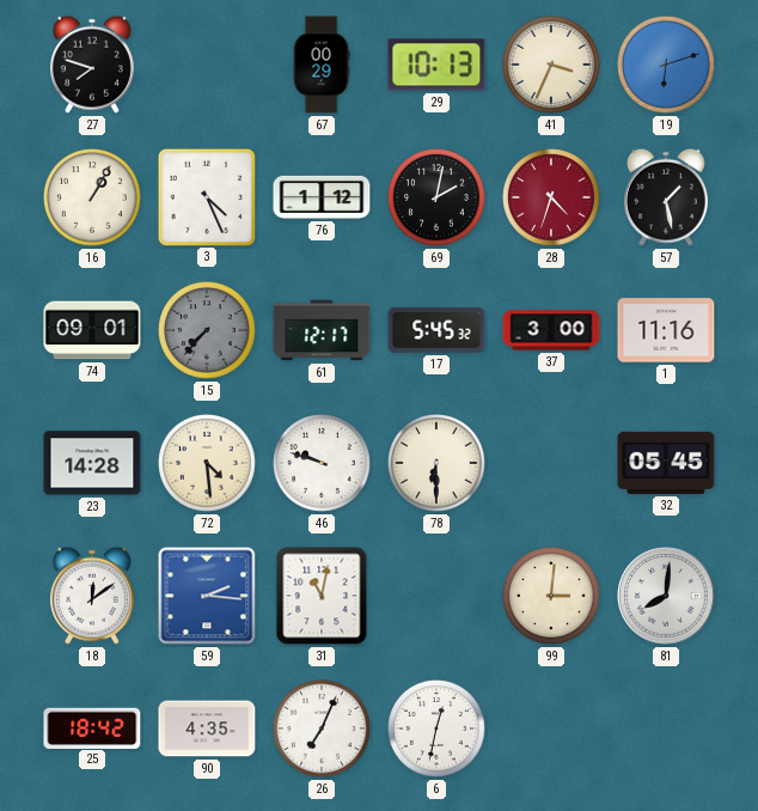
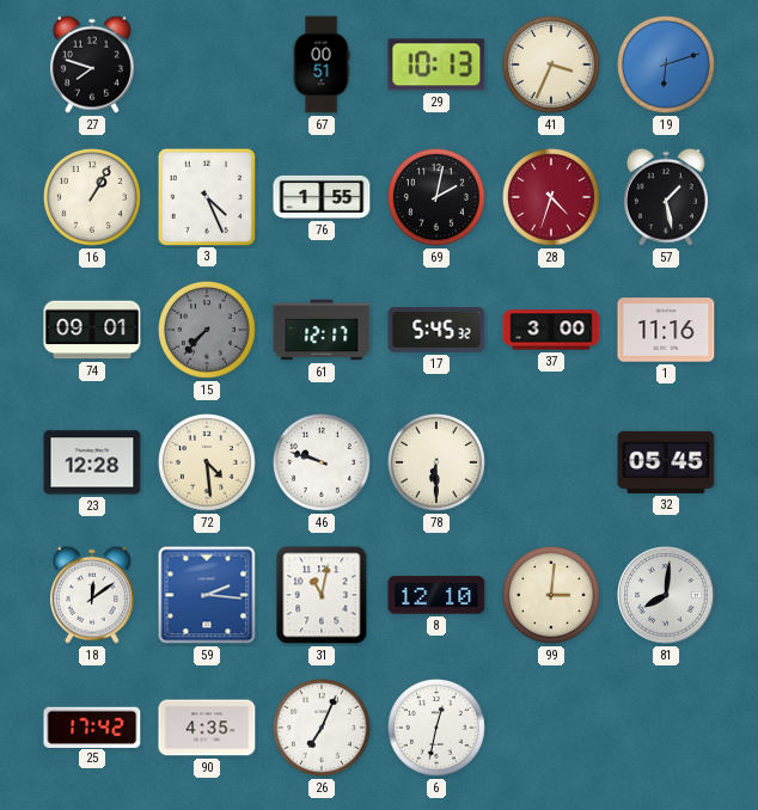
67: 00:29 -> 00:51
76: 1:12 -> 1:55
23: 14:28 -> 12:28
8: none -> 12:10
25: 18:42 -> 17:42
